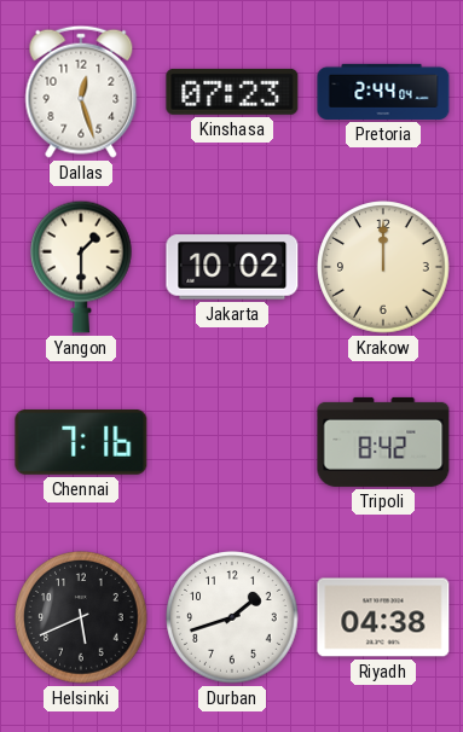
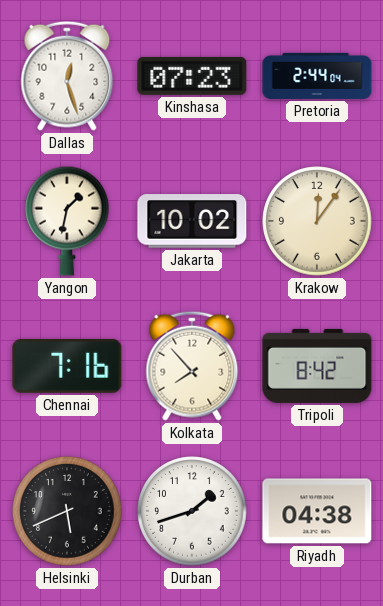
Yangon: 1:30 -> 1:32
Krakow: 12:00 -> 12:06
Kolkata: none -> 7:53
